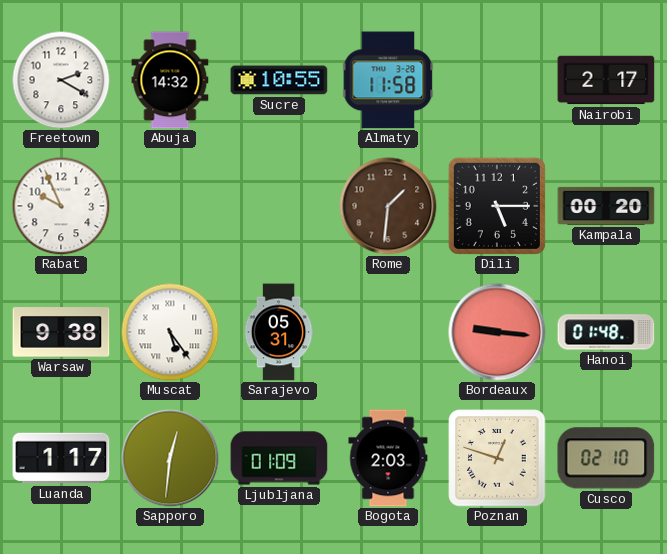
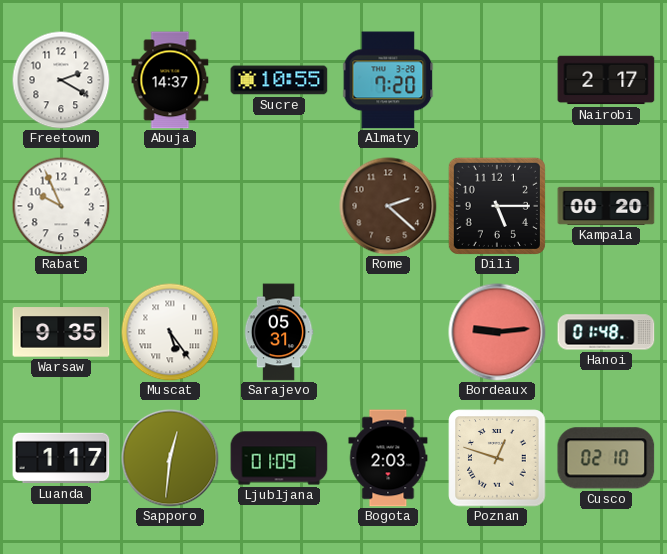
Abuja: 14:32 -> 14:37
Almaty: 11:58 -> 7:20
Rome: 1:31 -> 2:22
Warsaw: 9:38 -> 9:35
Bordeaux: 9:16 -> 9:14
